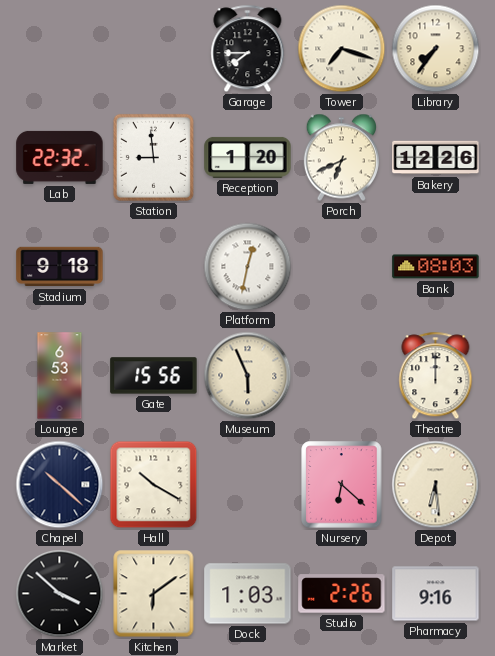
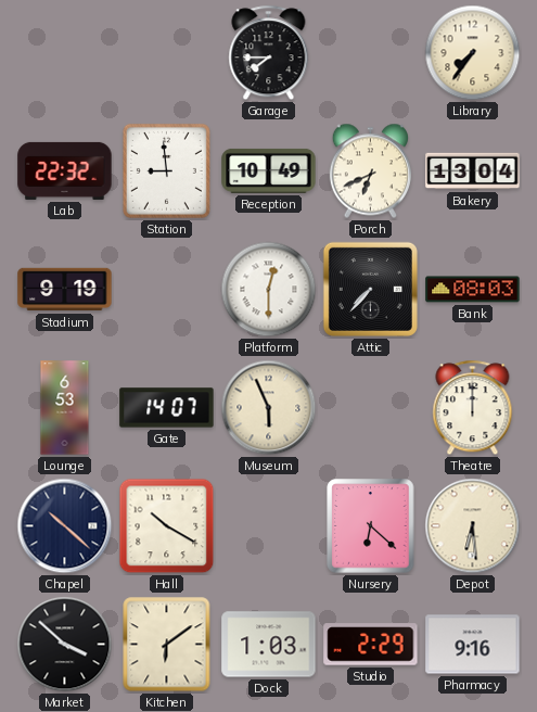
Tower: 7:18 -> none
Reception: 1:20 -> 10:49
Bakery: 12:26 -> 13:04
Stadium: 9:18 -> 9:19
Platform: 12:32 -> 12:30
Attic: none -> 7:37
Gate: 15:56 -> 14:07
Studio: 2:26 -> 2:29
